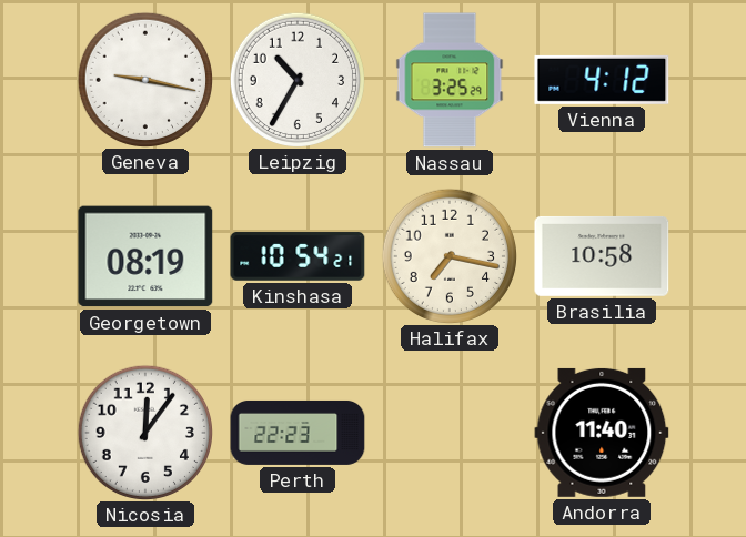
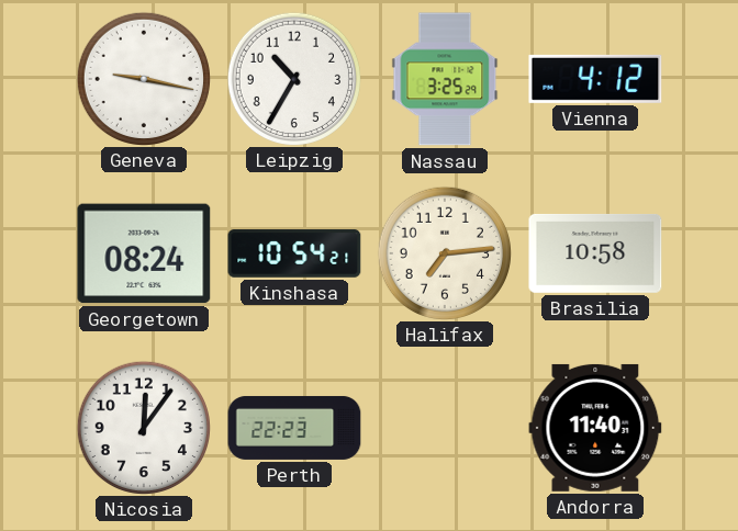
Georgetown: 08:19 -> 08:24
Halifax: 7:17 -> 7:14
